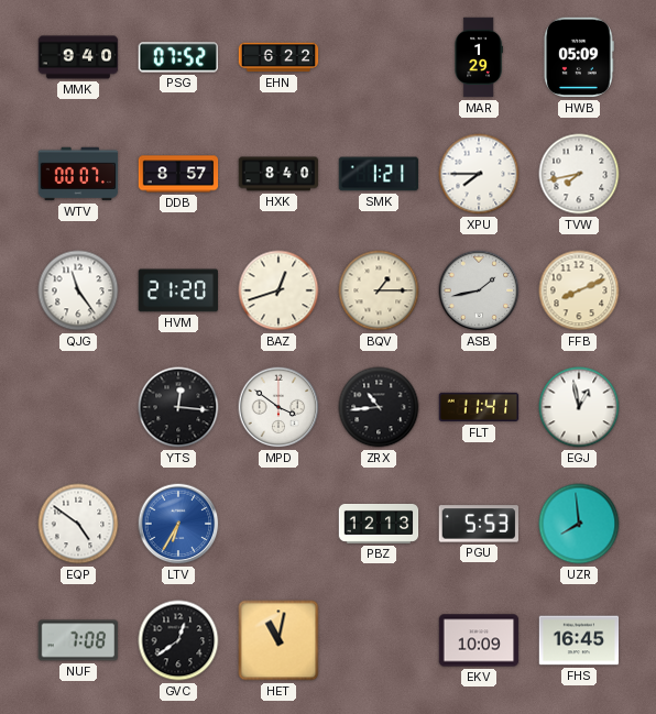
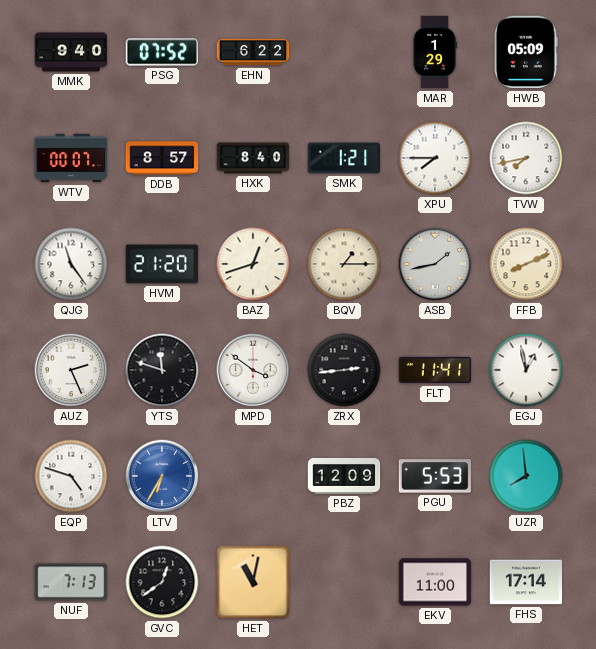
AUZ: none -> 2:26
YTS: 12:16 -> 11:48
ZRX: 10:44 -> 2:44
EQP: 4:51 -> 4:48
PBZ: 12:13 -> 12:09
NUF: 7:08 -> 7:13
EKV: 10:09 -> 11:00
FHS: 16:45 -> 17:14
